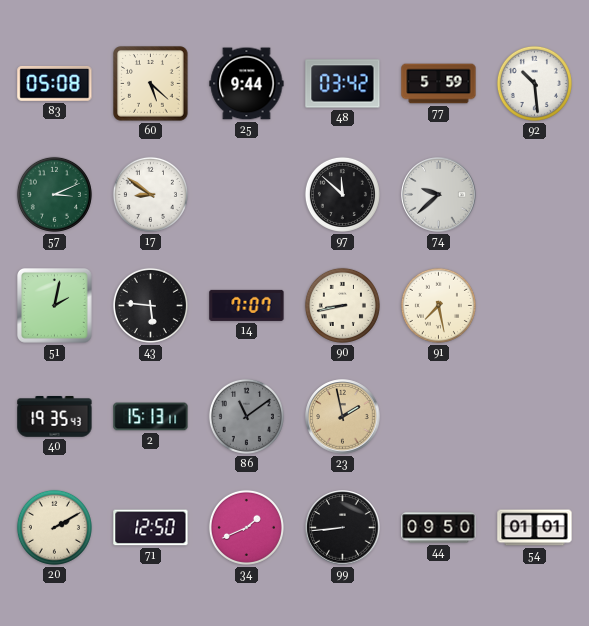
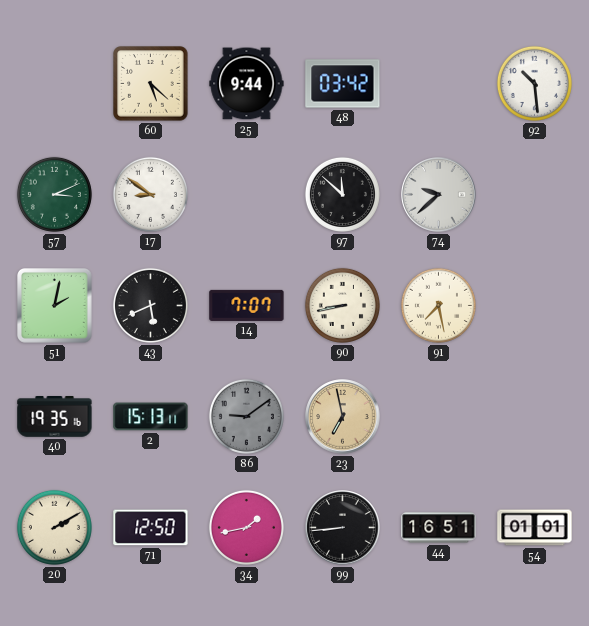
83: 05:08 -> none
77: 5:59 -> none
43: 5:46 -> 5:41
40: 19:35:43 -> 19:35:16
86: 11:09 -> 9:09
23: 1:58 -> 6:58
34: 1:41 -> 1:43
44: 09:50 -> 16:51
